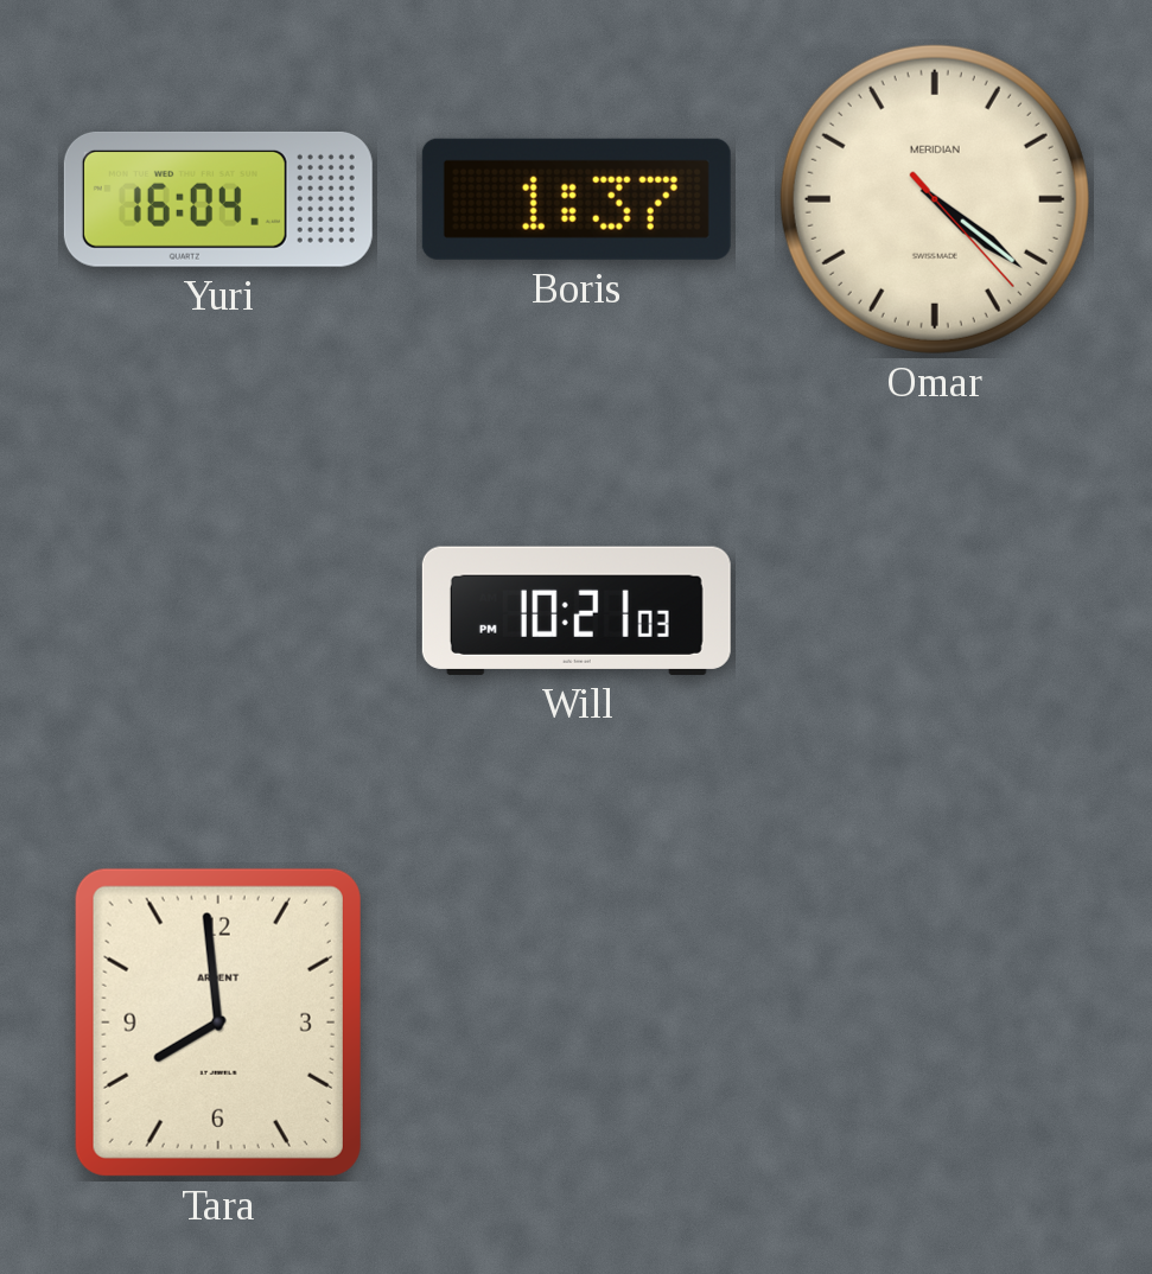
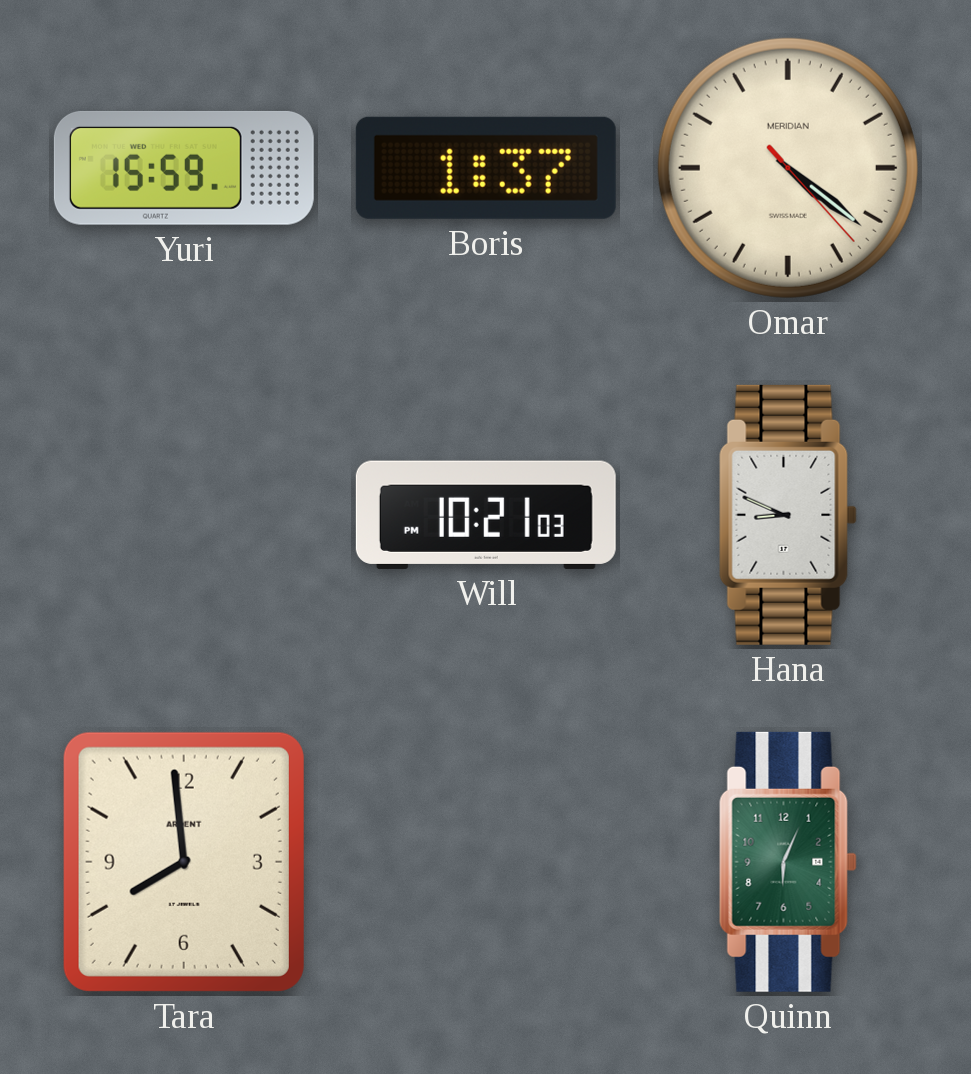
Yuri: 16:04 -> 15:59
Hana: none -> 8:49
Quinn: none -> 6:04
